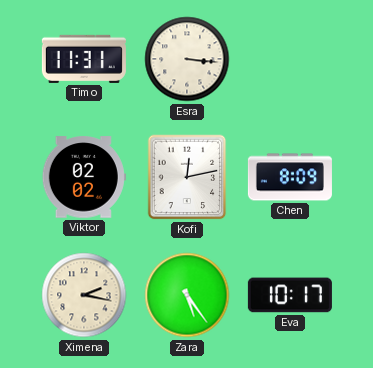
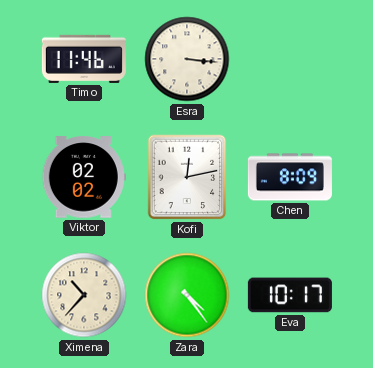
Timo: 11:31 -> 11:46
Ximena: 2:17 -> 10:37
Zara: 5:24 -> 4:24
